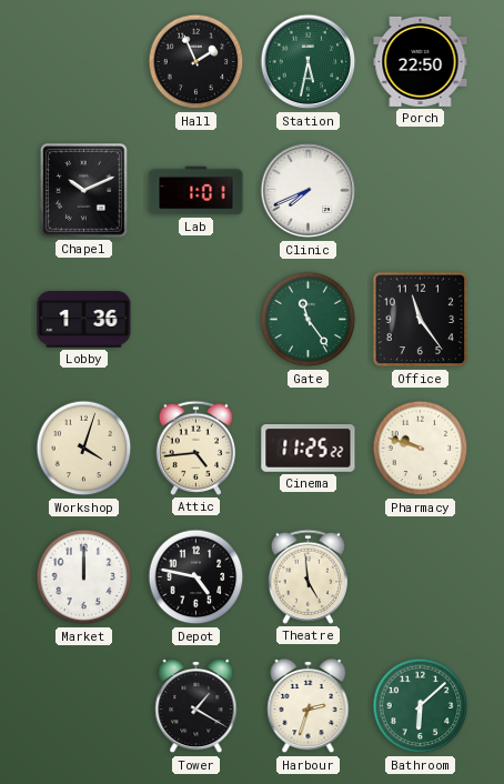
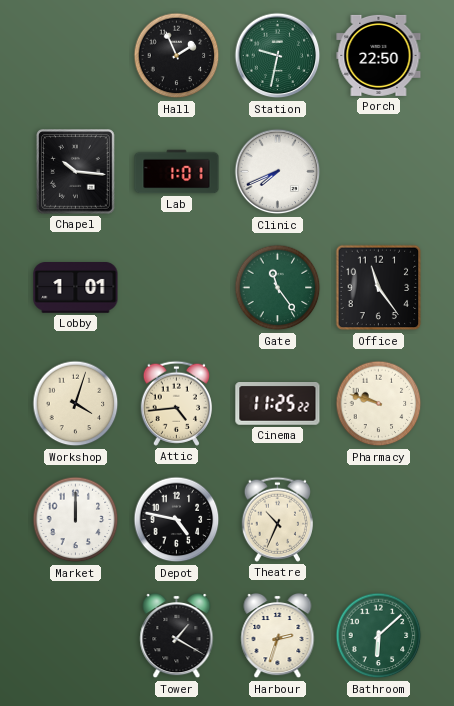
Station: 5:32 -> 9:32
Chapel: 10:11 -> 10:16
Lobby: 1:36 -> 1:01
Theatre: 4:59 -> 10:34
